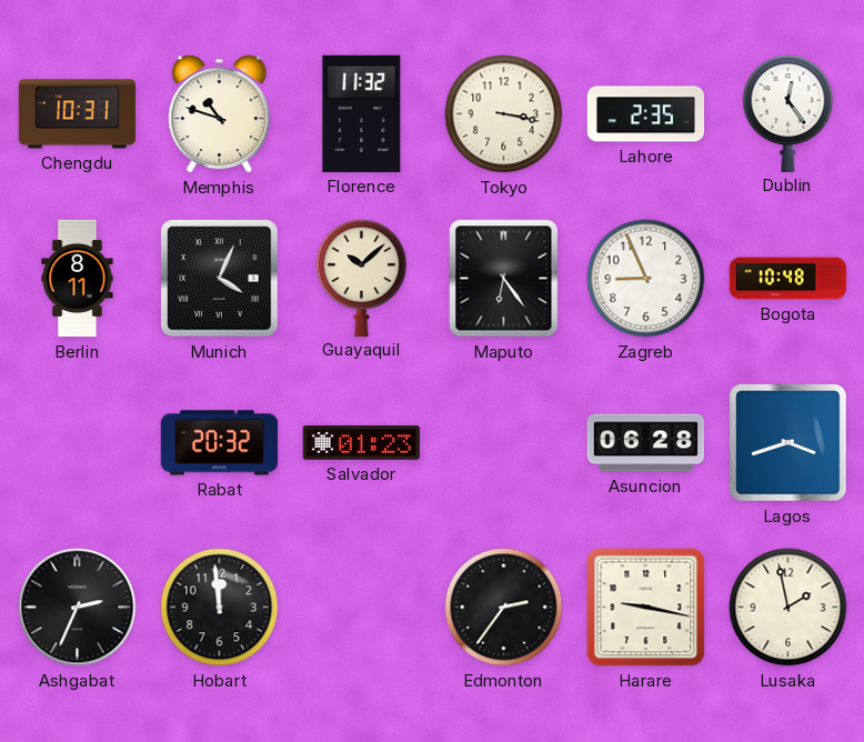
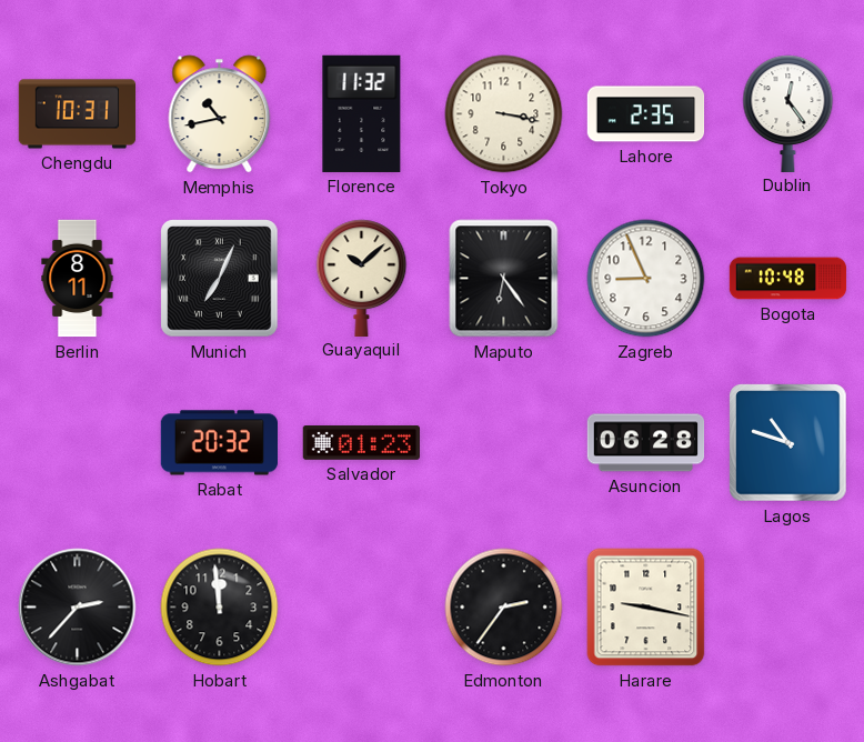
Memphis: 10:48 -> 10:43
Munich: 4:04 -> 7:04
Lagos: 3:42 -> 10:48
Ashgabat: 2:34 -> 2:37
Lusaka: 1:58 -> none
